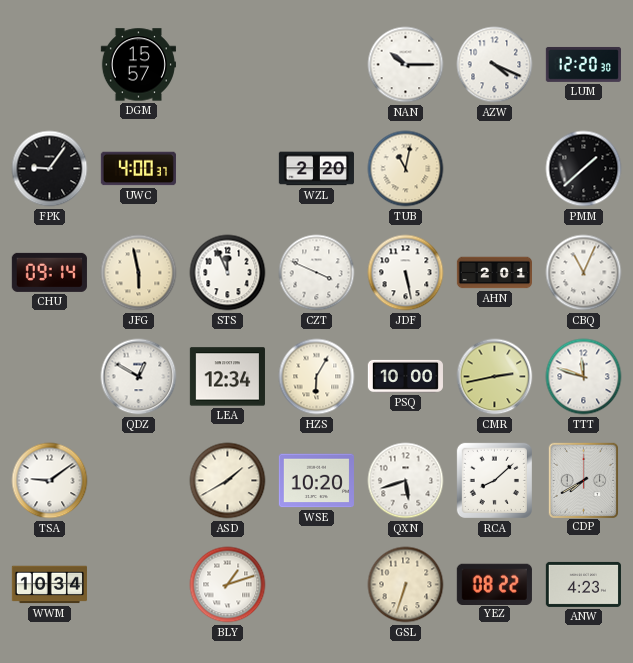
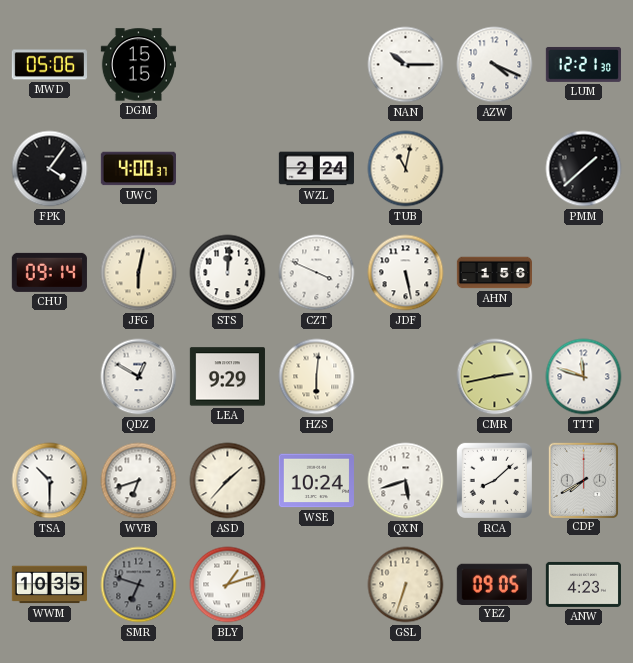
MWD: none -> 05:06
DGM: 15:57 -> 15:15
LUM: 12:20 -> 12:21
FPK: 9:06 -> 4:06
WZL: 2:20 -> 2:24
JFG: 5:58 -> 6:02
STS: 11:56 -> 12:01
AHN: 2:01 -> 1:56
CBQ: 11:04 -> none
LEA: 12:34 -> 9:29
HZS: 6:05 -> 6:01
PSQ: 10:00 -> none
TSA: 9:09 -> 10:30
WVB: none -> 6:42
ASD: 1:40 -> 1:37
WSE: 10:20 -> 10:24
WWM: 10:34 -> 10:35
SMR: none -> 6:48
YEZ: 08:22 -> 09:05
